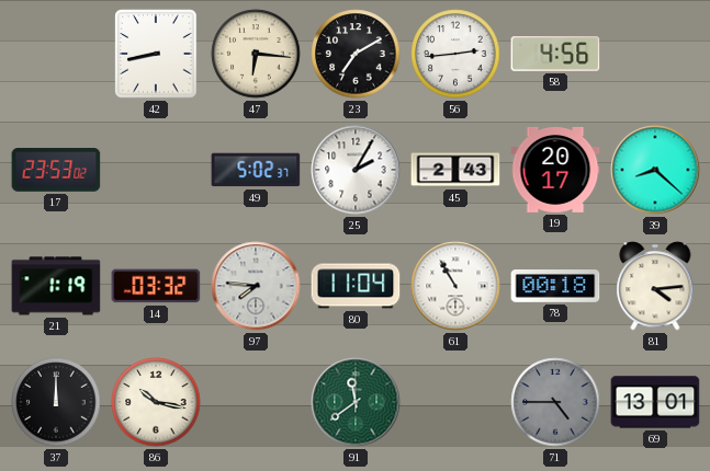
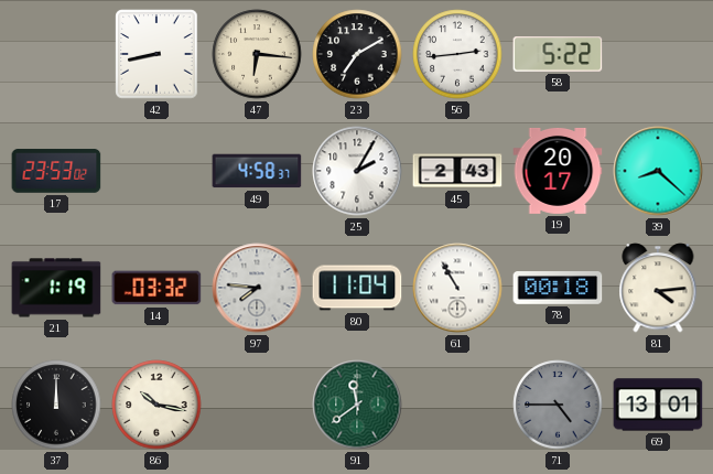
58: 4:56 -> 5:22
49: 5:02 -> 4:58
